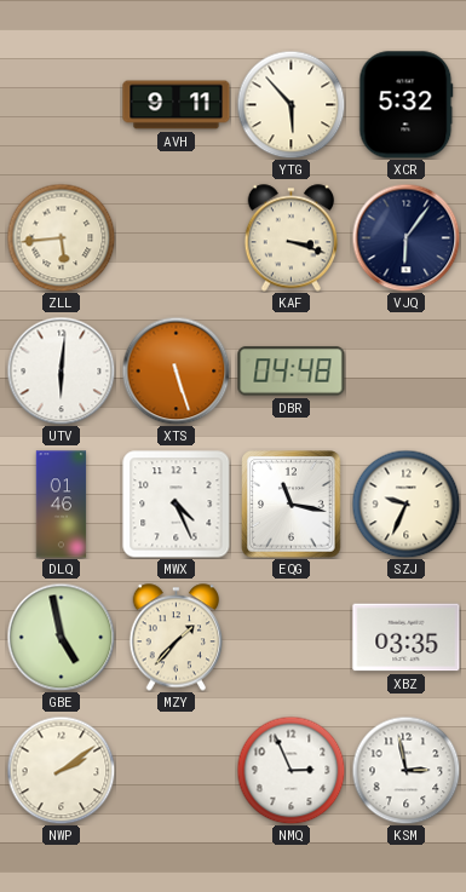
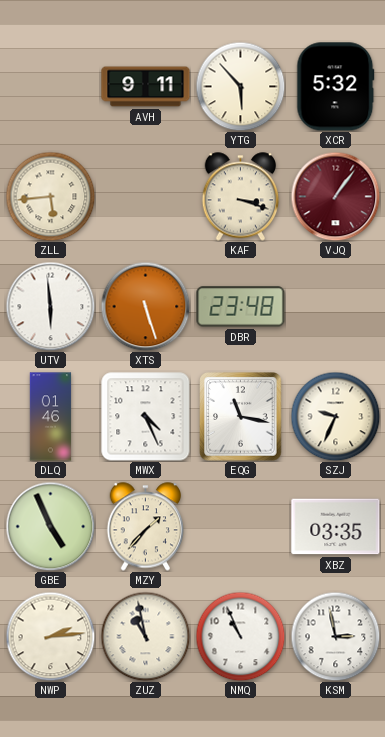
VJQ: 6:06 -> 1:06
VJQ dial: navy -> burgundy
UTV: 6:01 -> 5:59
DBR: 04:48 -> 23:48
GBE: 4:58 -> 4:56
NWP: 2:09 -> 2:14
ZUZ: none -> 10:58
NMQ: 2:56 -> 10:56
